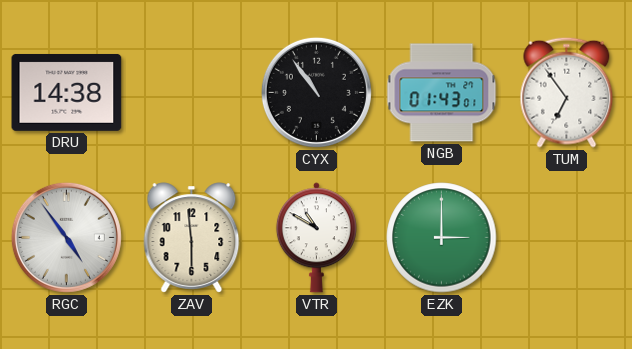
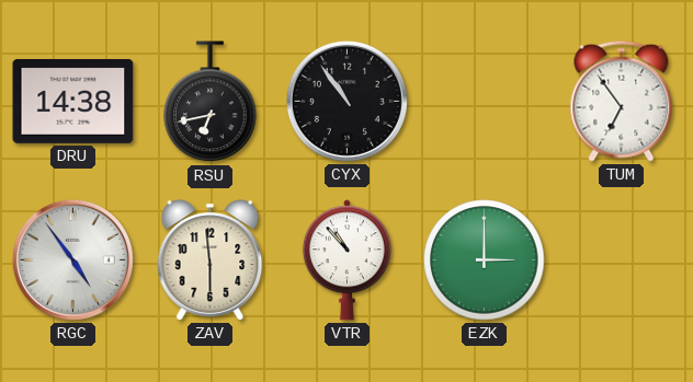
RSU: none -> 6:43
NGB: 01:43 -> none
VTR: 10:50 -> 10:53
